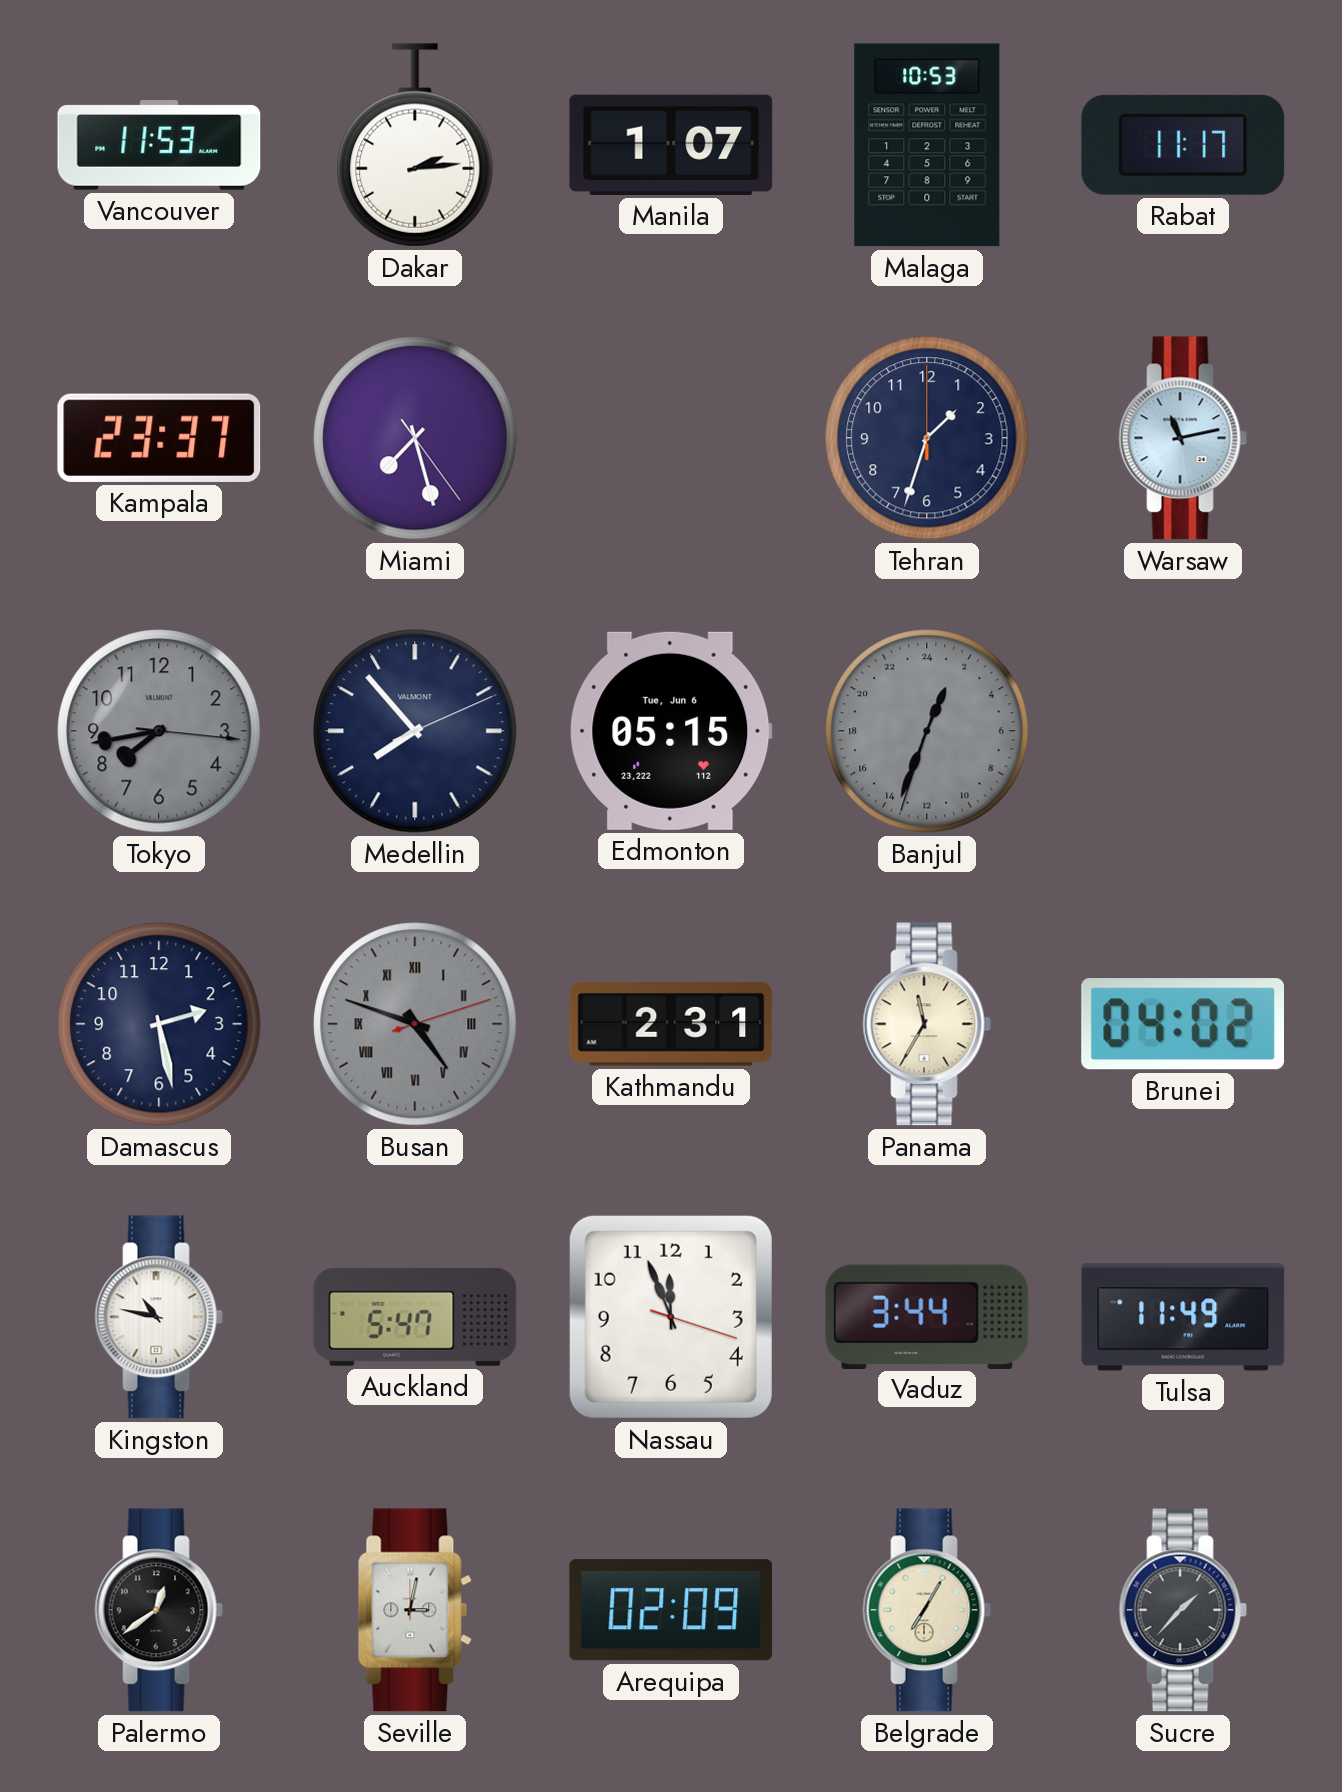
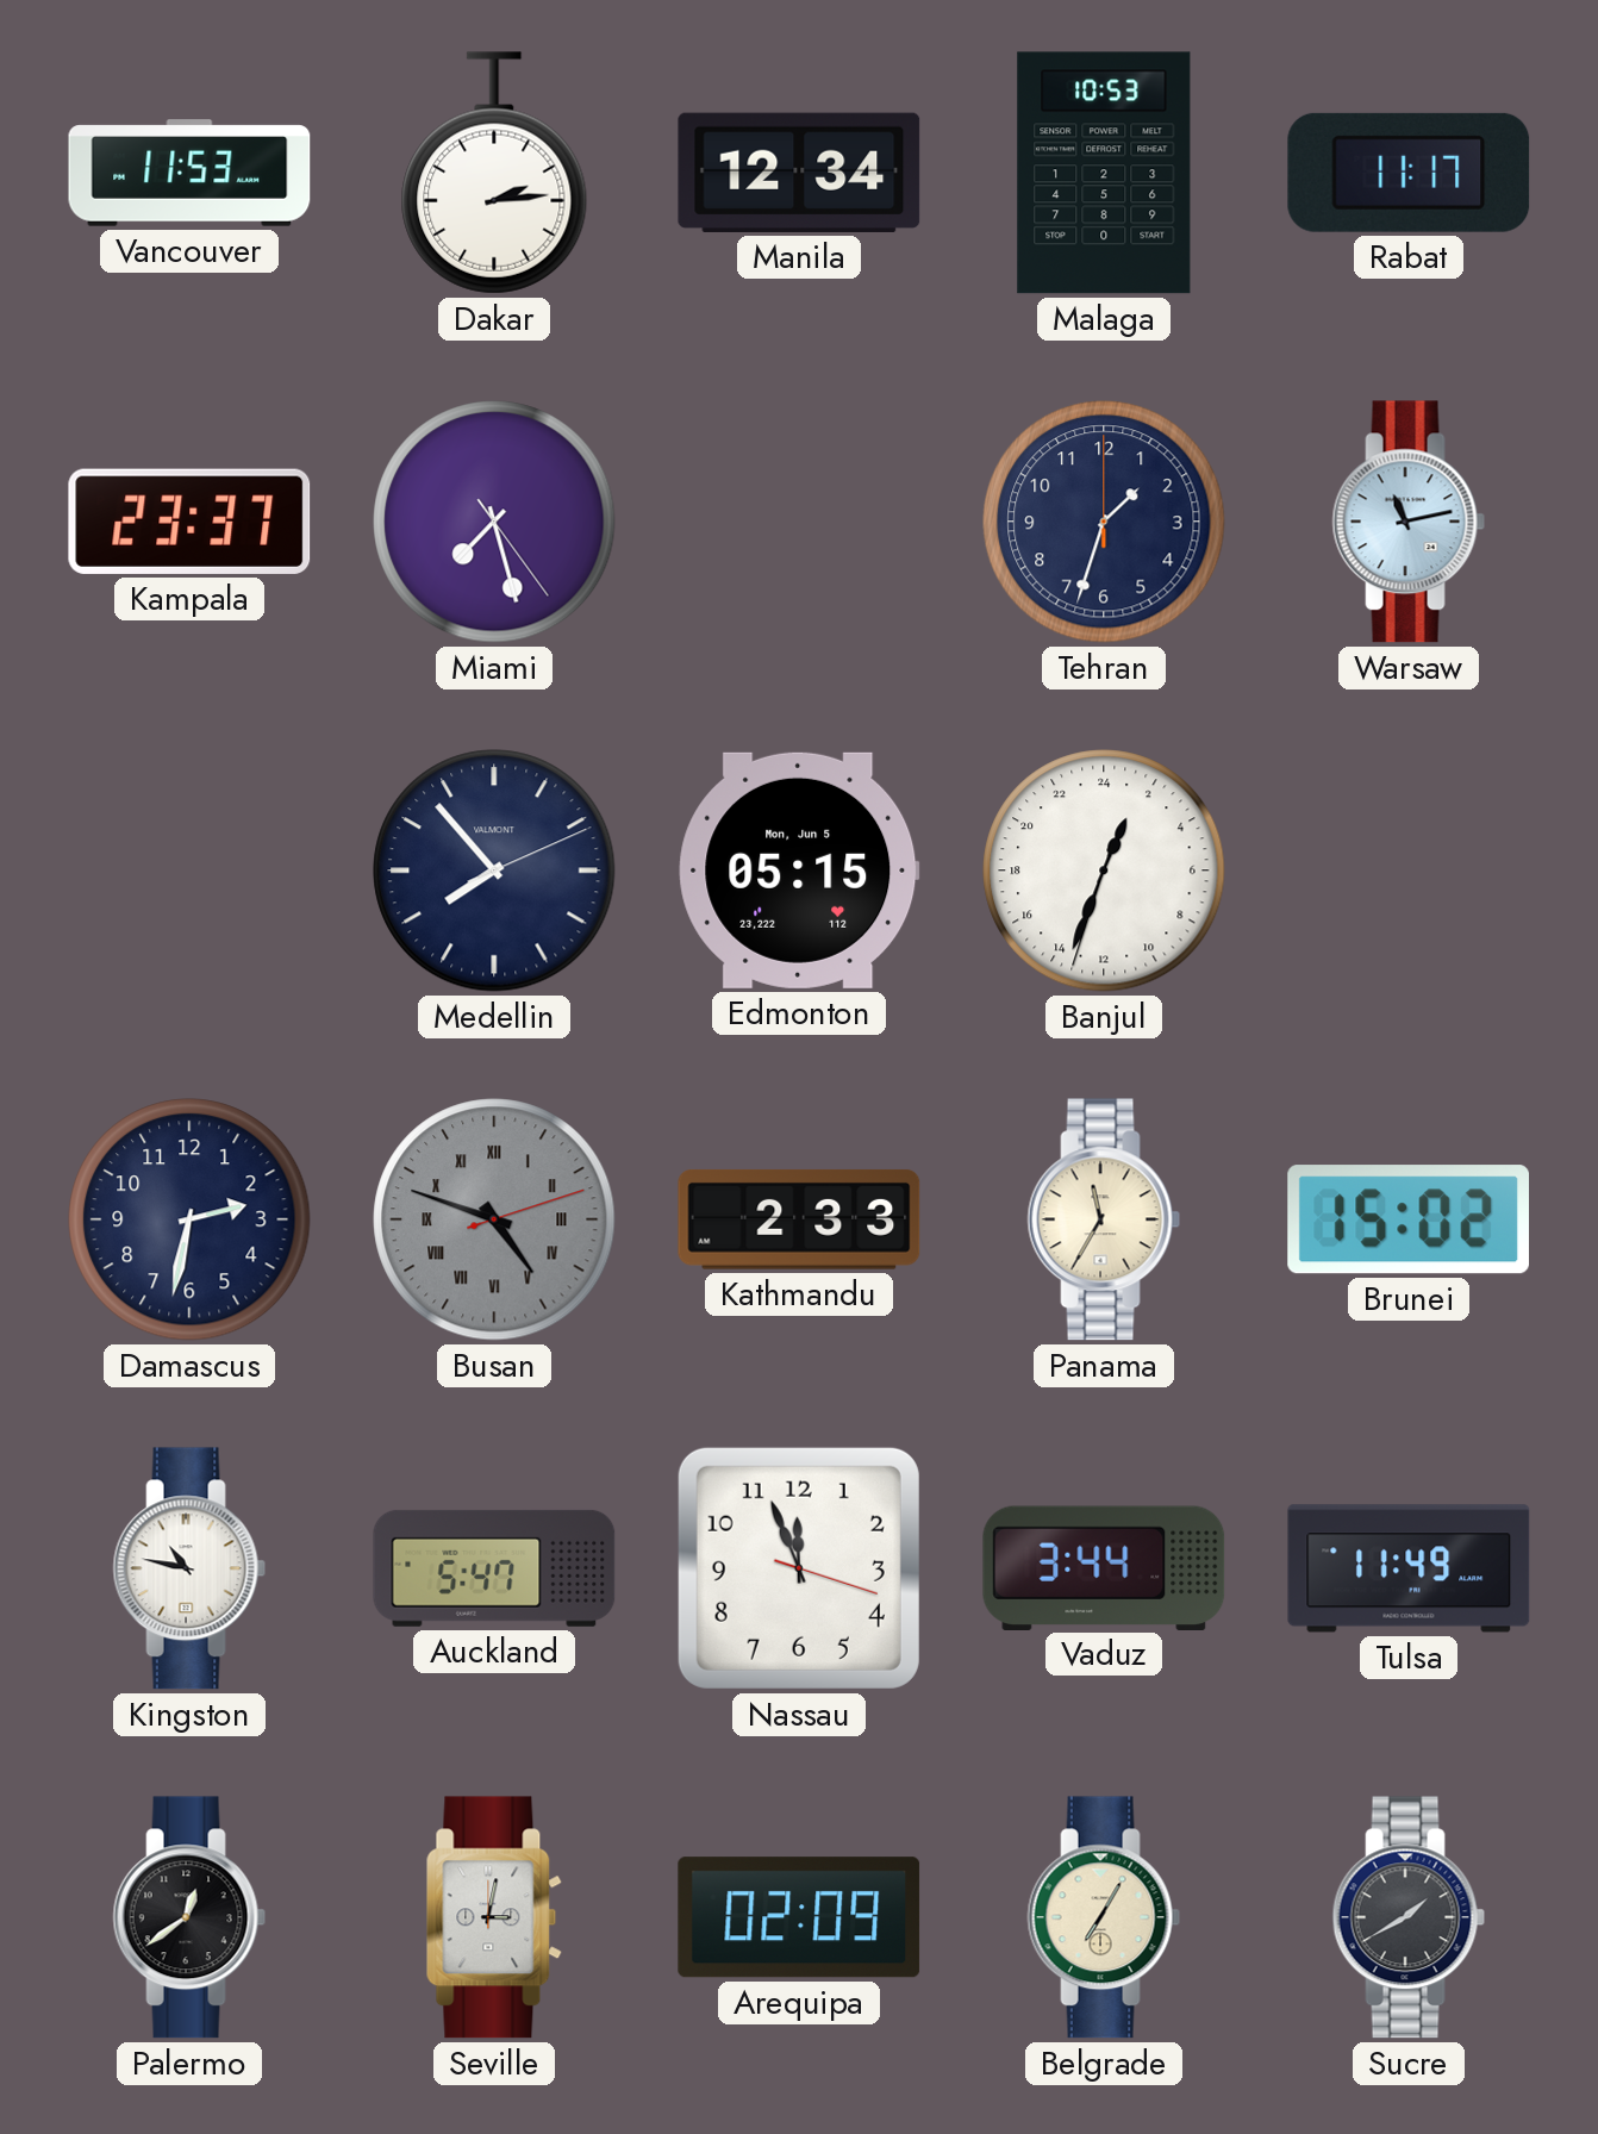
Manila: 1:07 -> 12:34
Tokyo: 7:43 -> none
Edmonton date: Tue, Jun 6 -> Mon, Jun 5
Banjul dial: grey -> white
Damascus: 2:28 -> 2:32
Kathmandu: 2:31 -> 2:33
Brunei: 04:02 -> 15:02
Sucre: 1:37 -> 1:40
